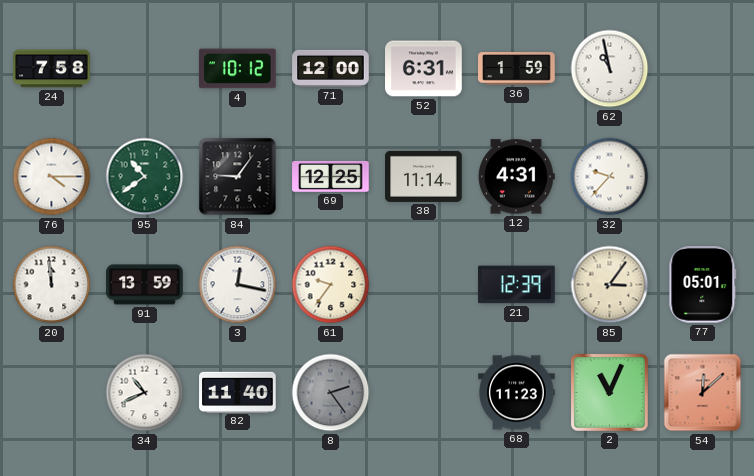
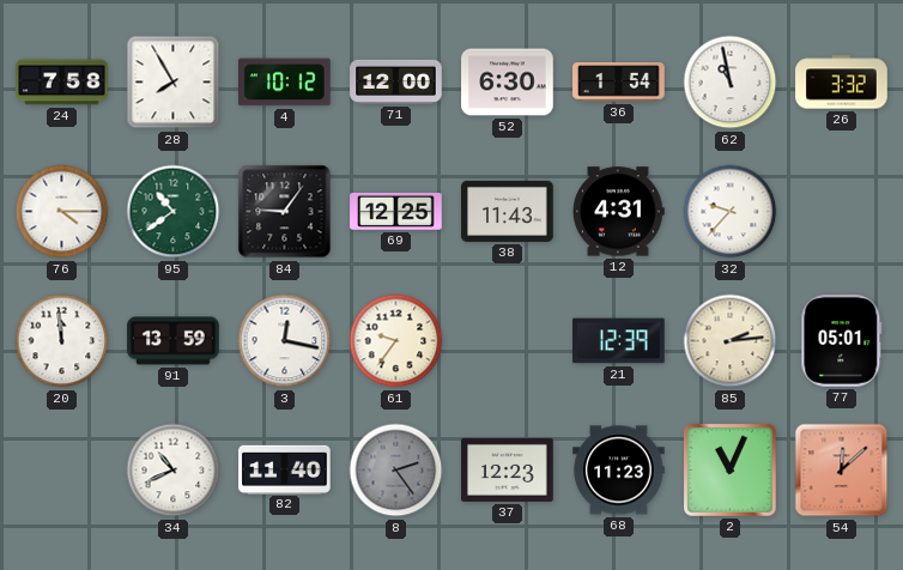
28: none -> 7:55
52: 6:31 -> 6:30
36: 1:59 -> 1:54
26: none -> 3:32
38: 11:14 -> 11:43
85: 3:06 -> 2:14
37: none -> 12:23
